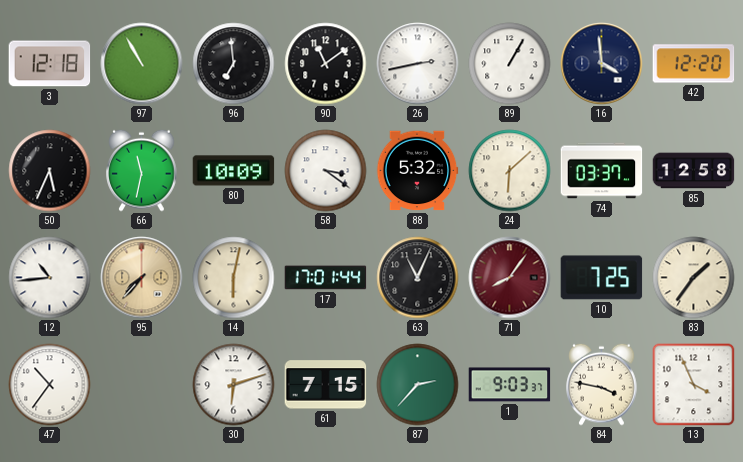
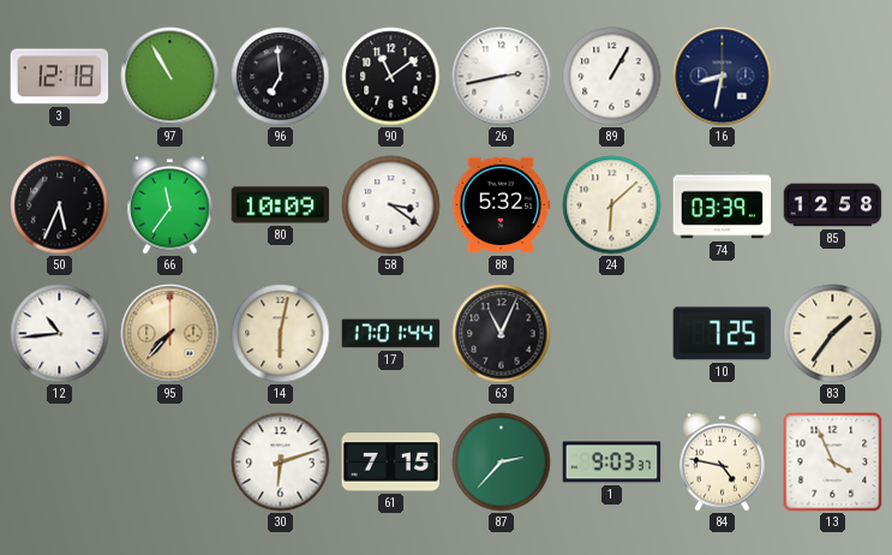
16: 3:59 -> 8:32
42: 12:20 -> none
66: 11:32 -> 11:36
74: 03:37 -> 03:39
71: 8:06 -> none
47: 10:36 -> none
84: 3:47 -> 4:47
